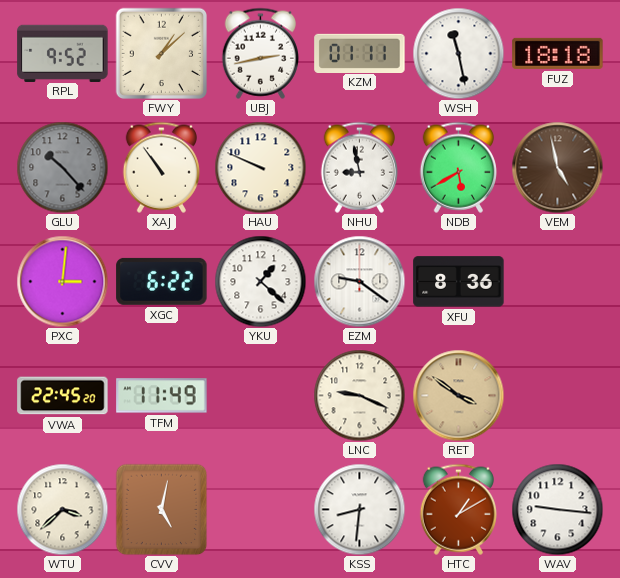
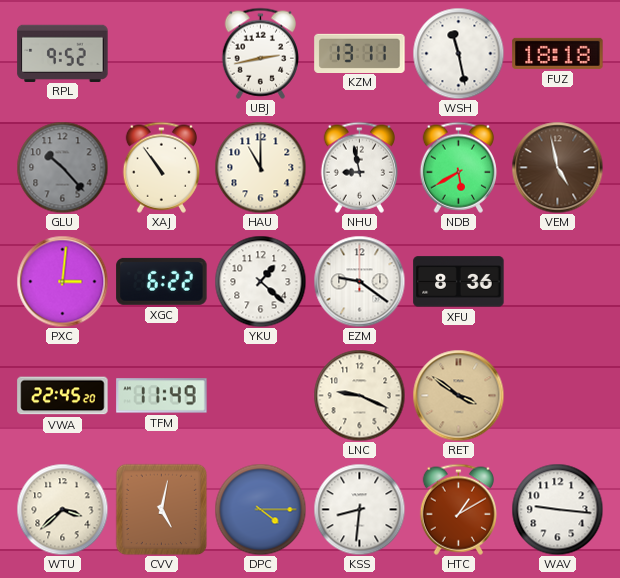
FWY: 1:08 -> none
KZM: 01:11 -> 13:11
HAU: 9:49 -> 11:00
DPC: none -> 4:15
